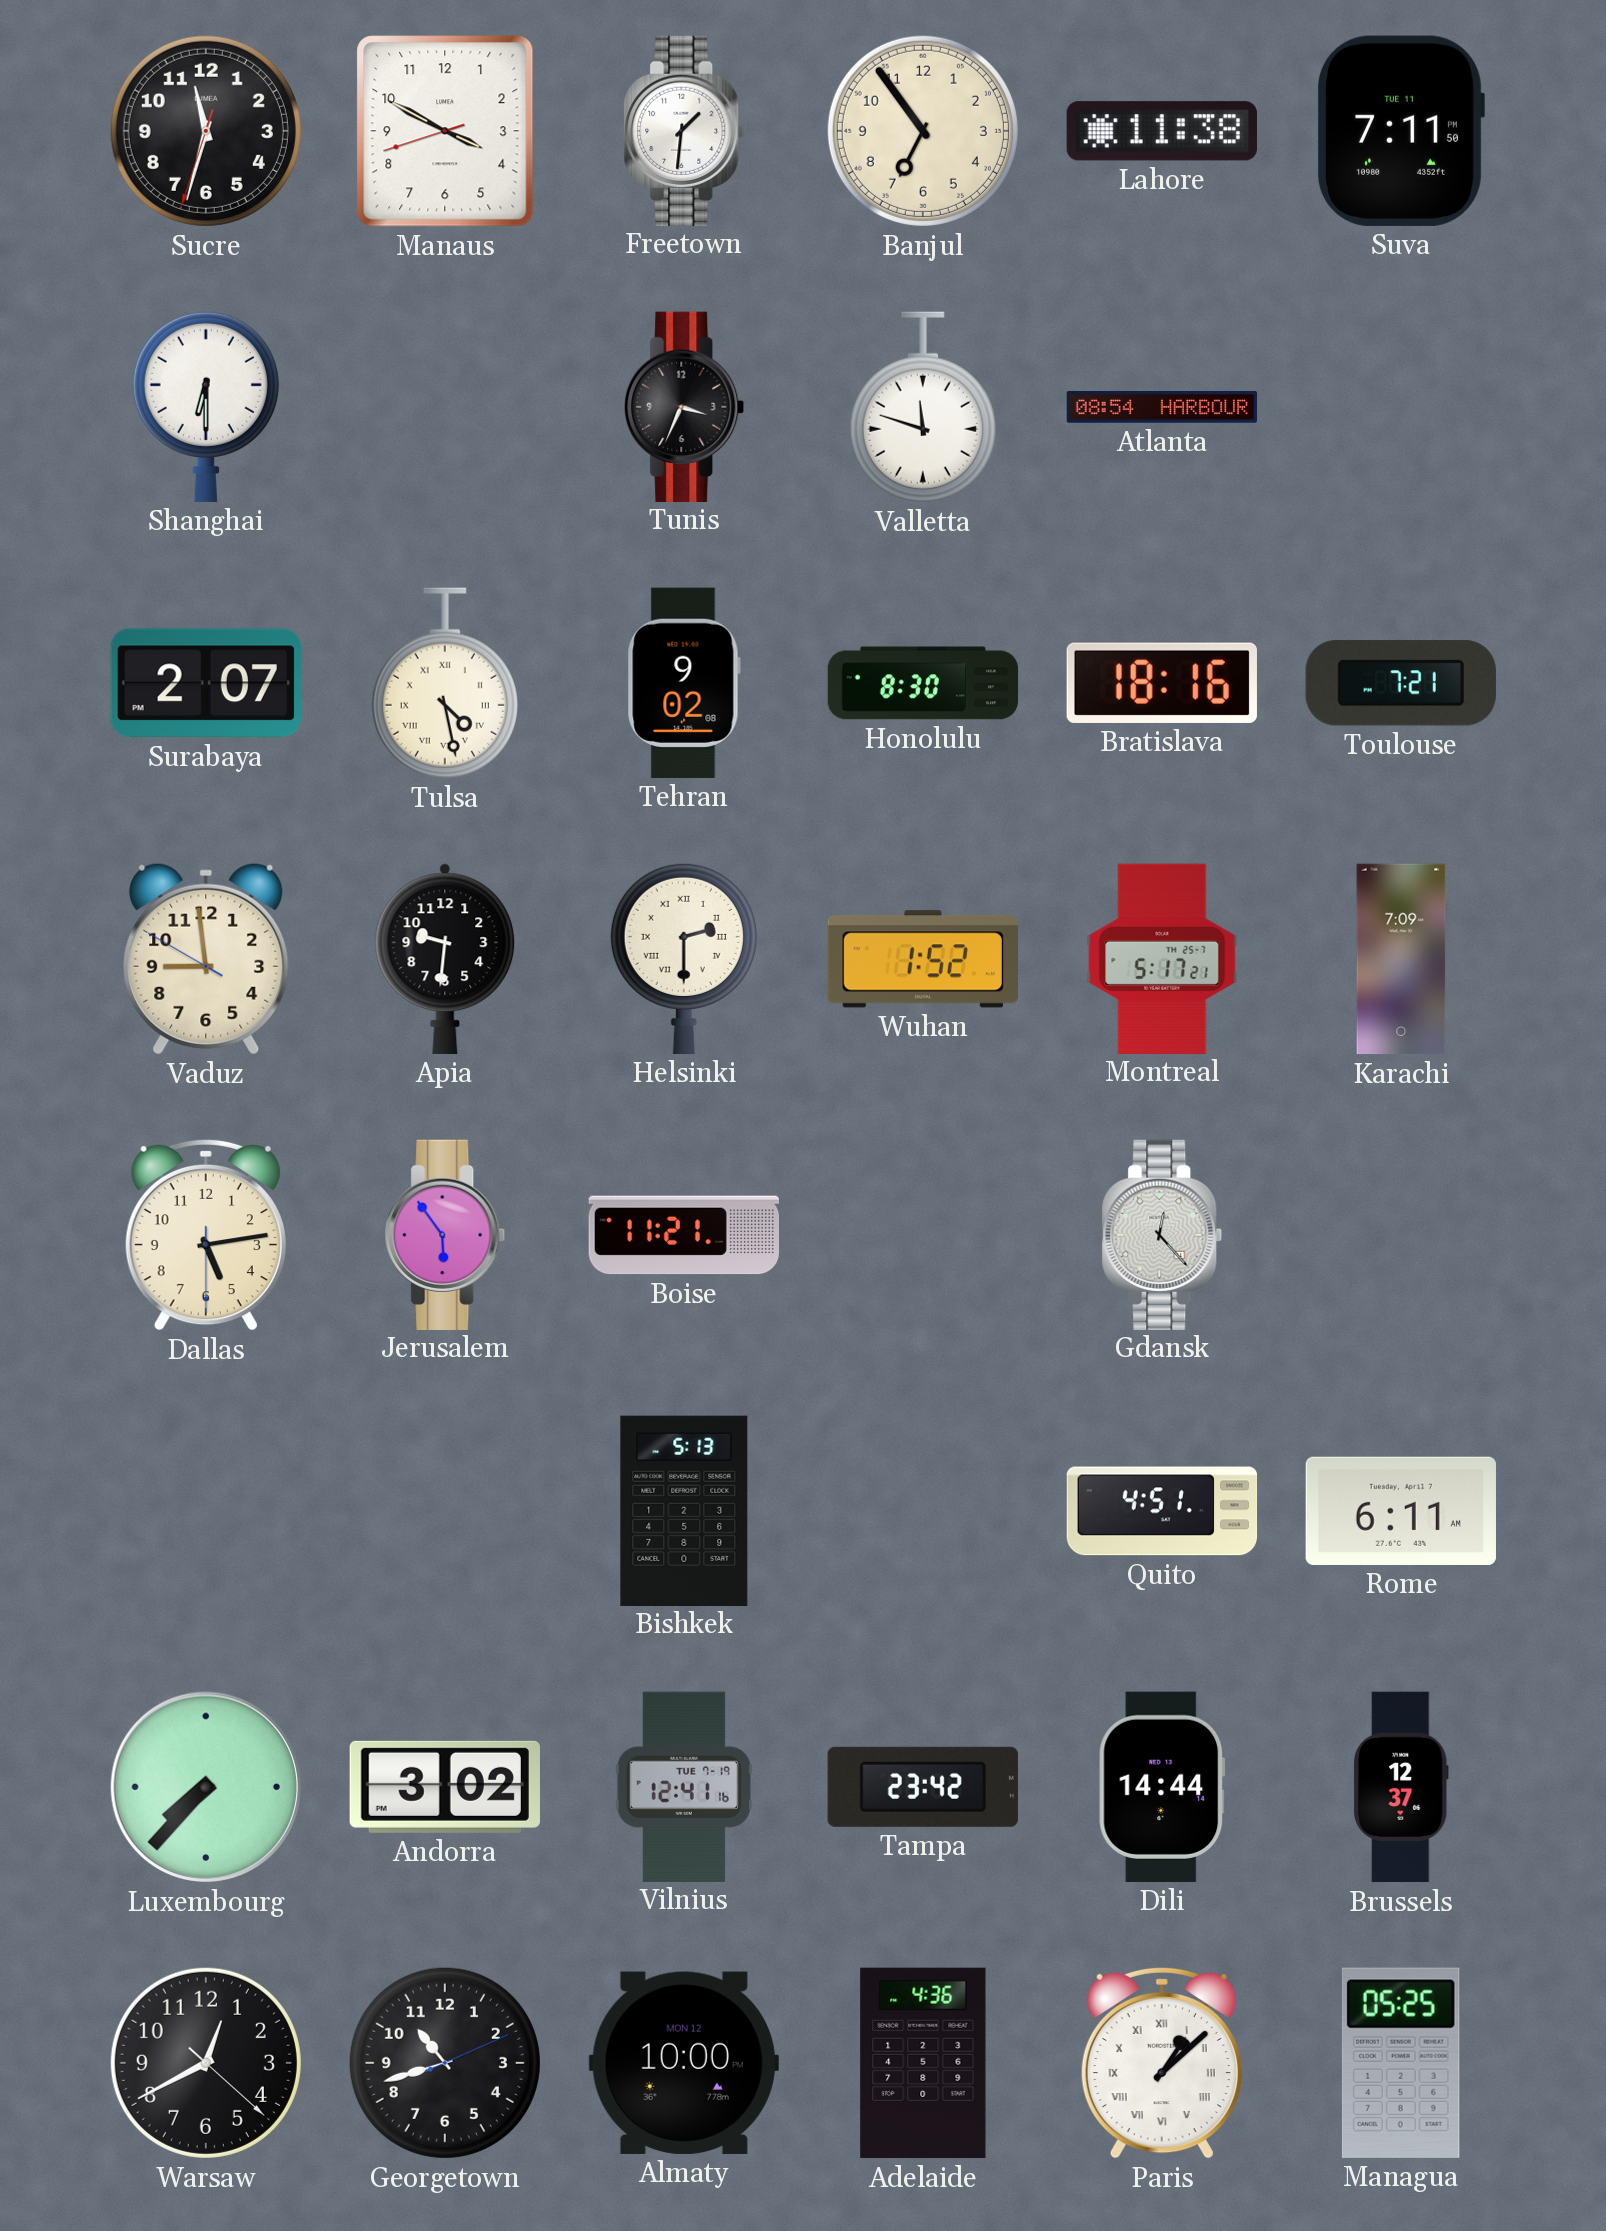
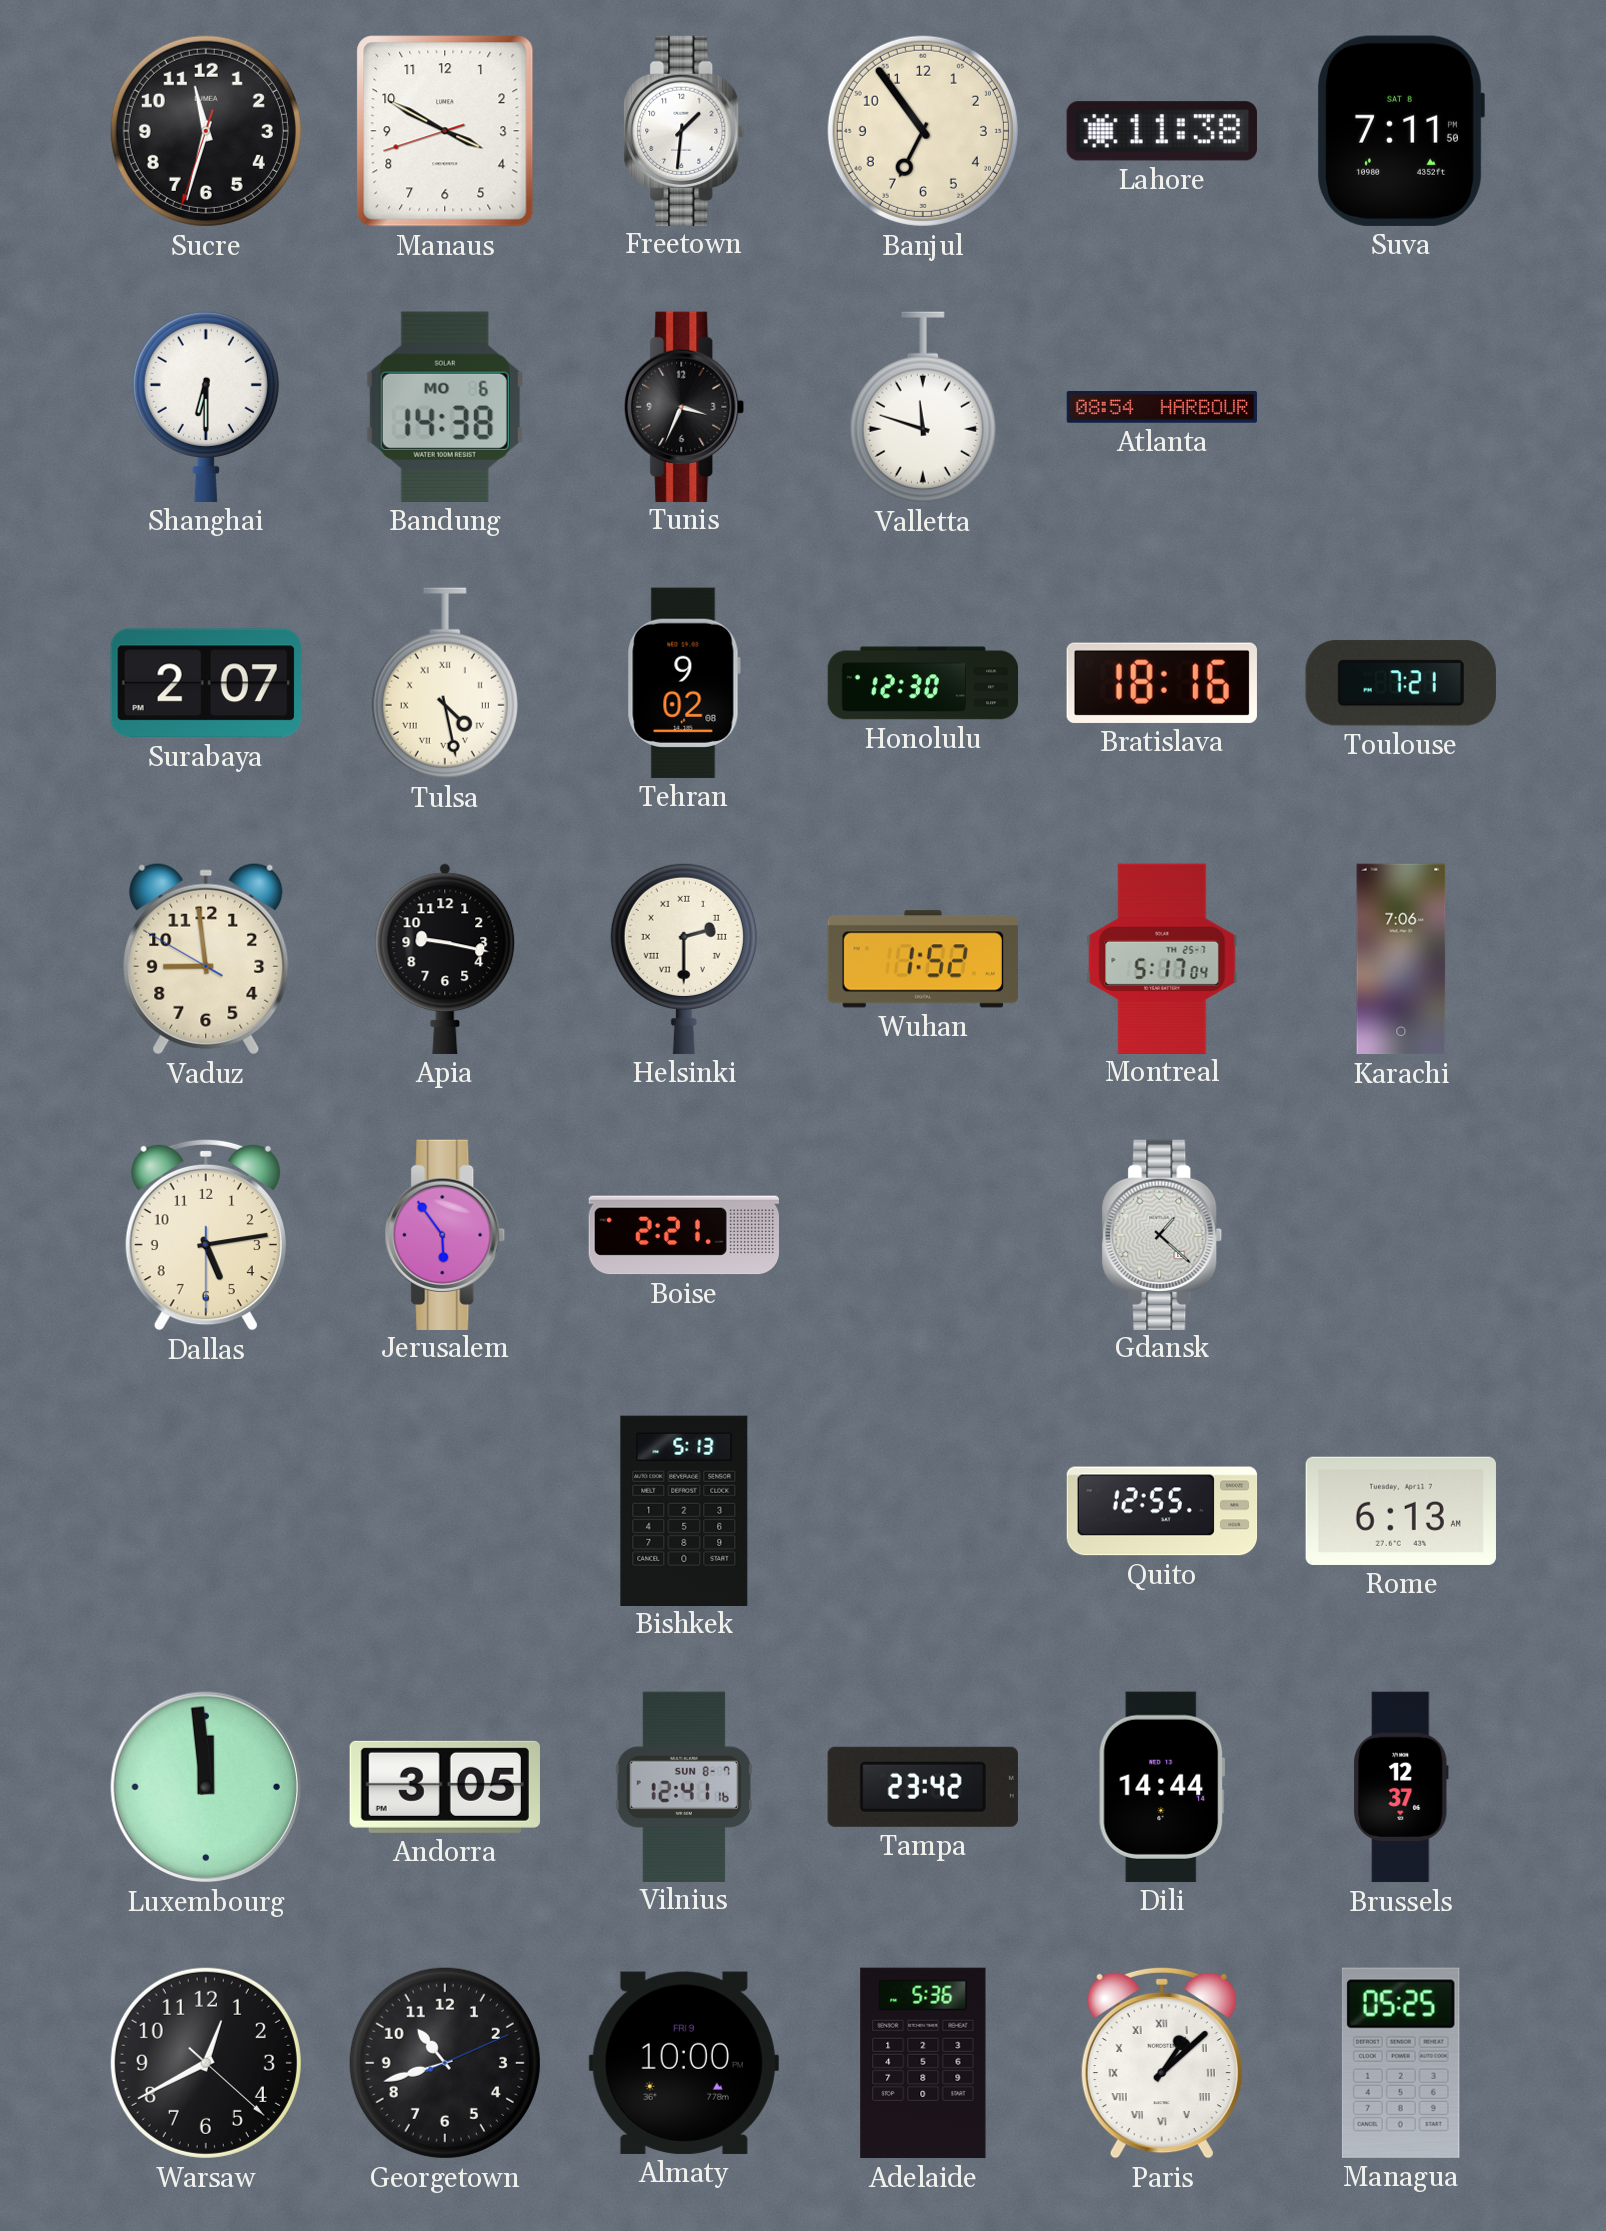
Suva date: TUE 11 -> SAT 8
Bandung: none -> 14:38
Honolulu: 8:30 -> 12:30
Apia: 9:31 -> 9:17
Montreal: 5:17:21 -> 5:17:04
Karachi: 7:09 -> 7:06
Boise: 11:21 -> 2:21
Gdansk: 12:23 -> 1:22
Quito: 4:51 -> 12:55
Rome: 6:11 -> 6:13
Luxembourg: 7:37 -> 11:59
Andorra: 3:02 -> 3:05
Vilnius date: TUE 7-19 -> SUN 8-7
Almaty date: MON 12 -> FRI 9
Adelaide: 4:36 -> 5:36
